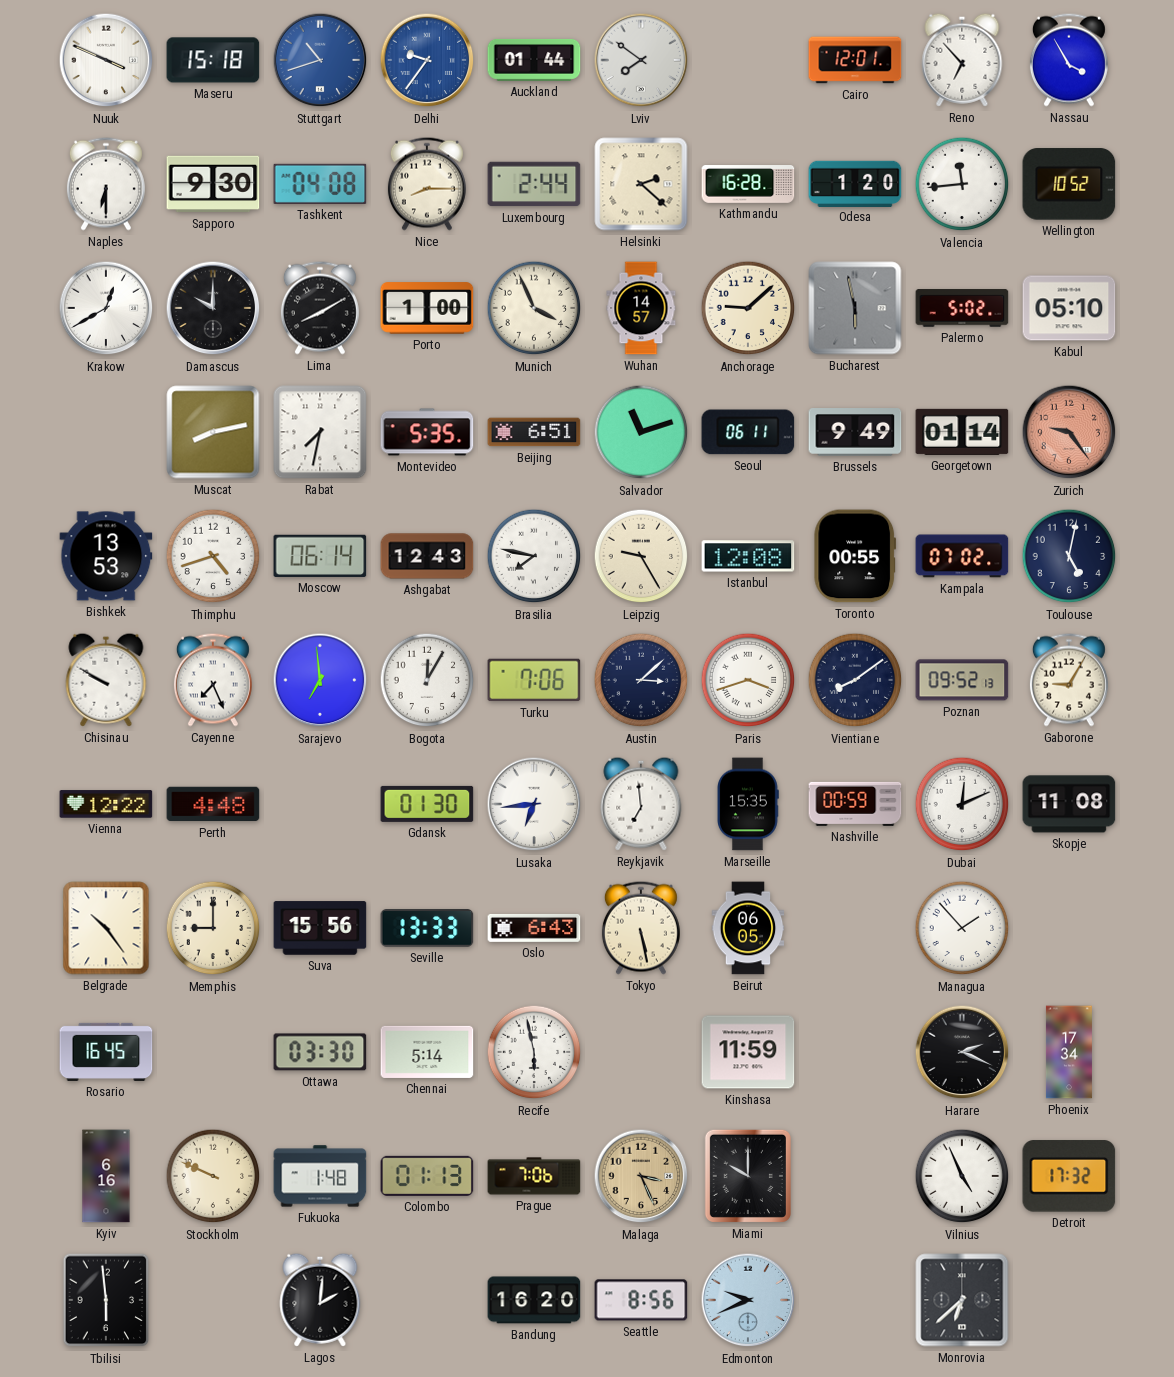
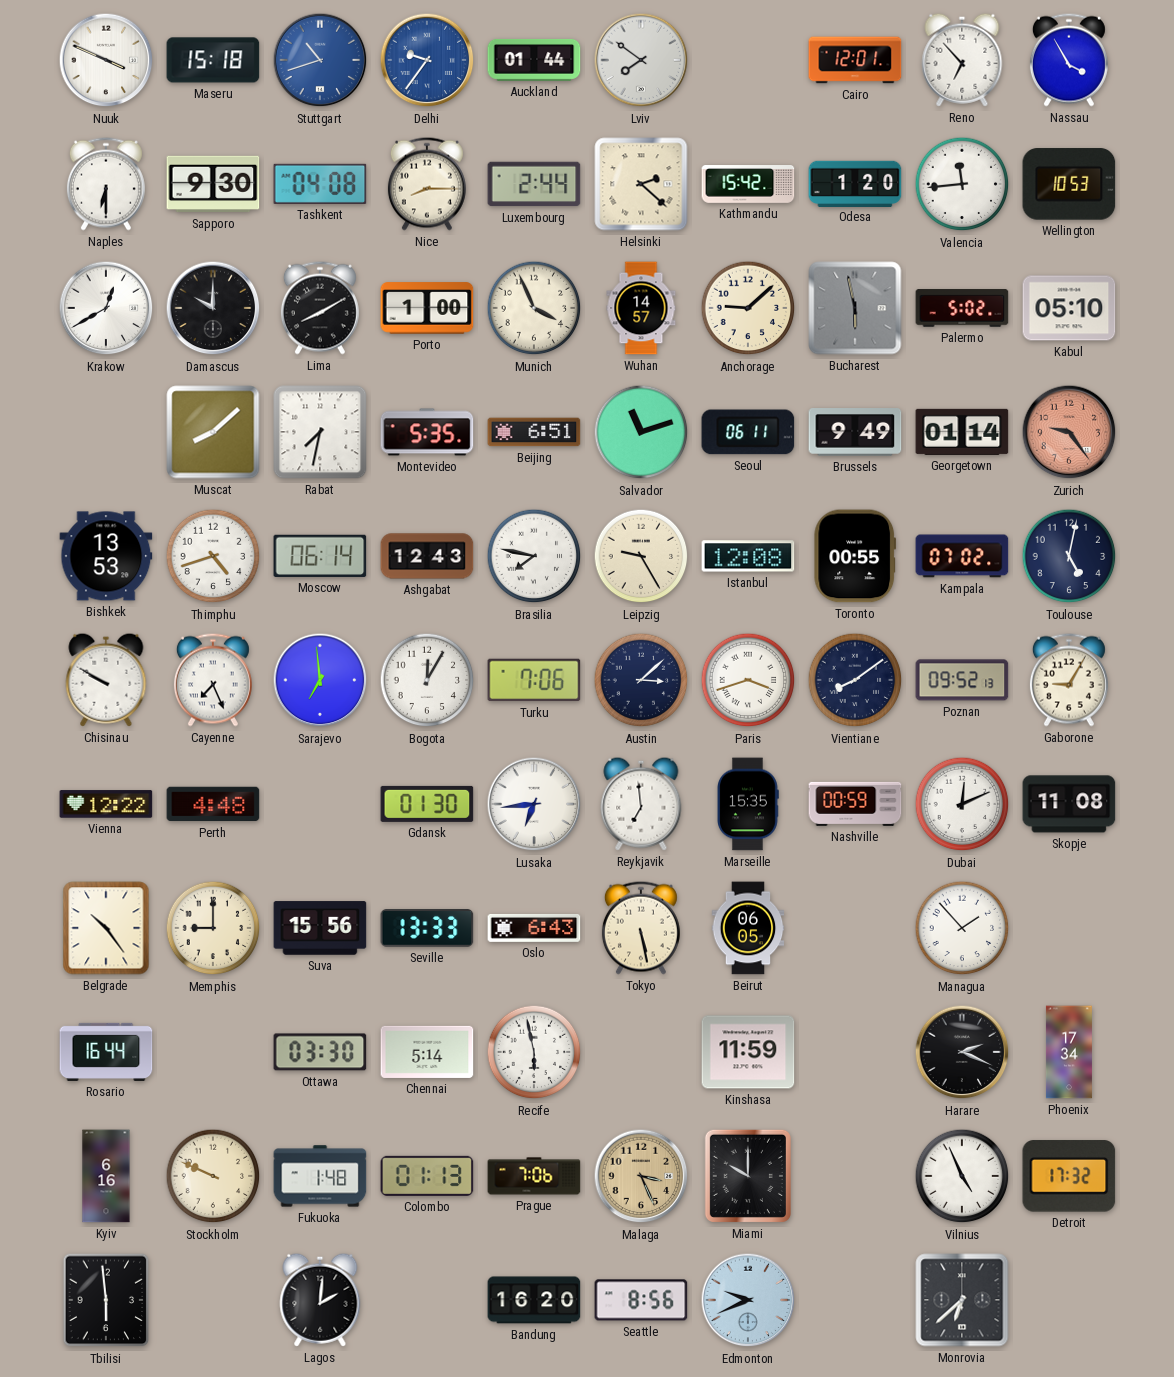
Kathmandu: 16:28 -> 15:42
Wellington: 10:52 -> 10:53
Muscat: 8:13 -> 8:08
Rosario: 16:45 -> 16:44
